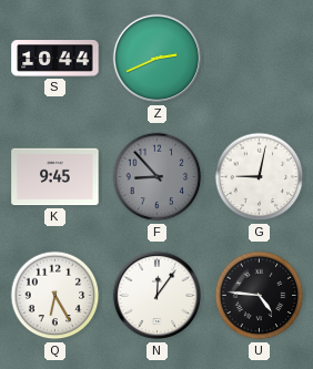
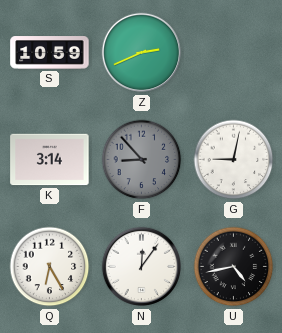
S: 10:44 -> 10:59
K: 9:45 -> 3:14
U: 4:46 -> 4:43
